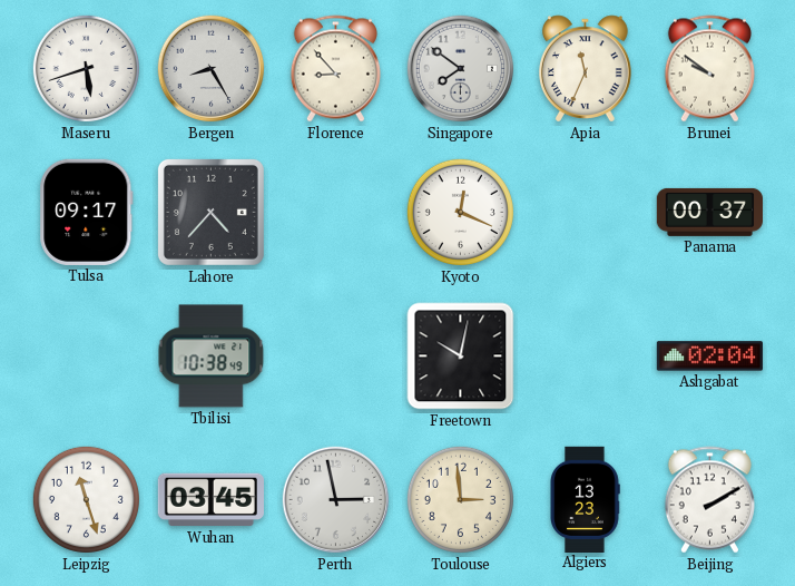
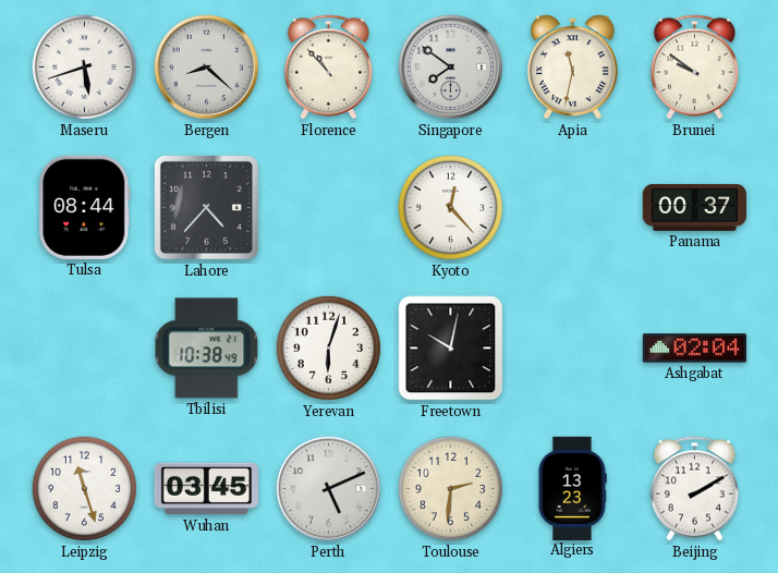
Bergen: 8:25 -> 8:22
Florence: 8:53 -> 10:53
Apia: 11:34 -> 11:32
Tulsa: 09:17 -> 08:44
Kyoto: 12:19 -> 12:23
Yerevan: none -> 6:03
Perth: 2:58 -> 5:11
Toulouse: 2:59 -> 2:31
